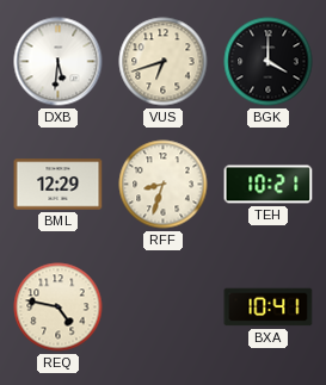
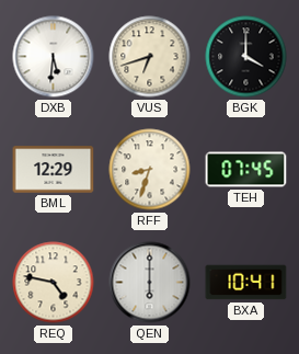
TEH: 10:21 -> 07:45
QEN: none -> 6:00
